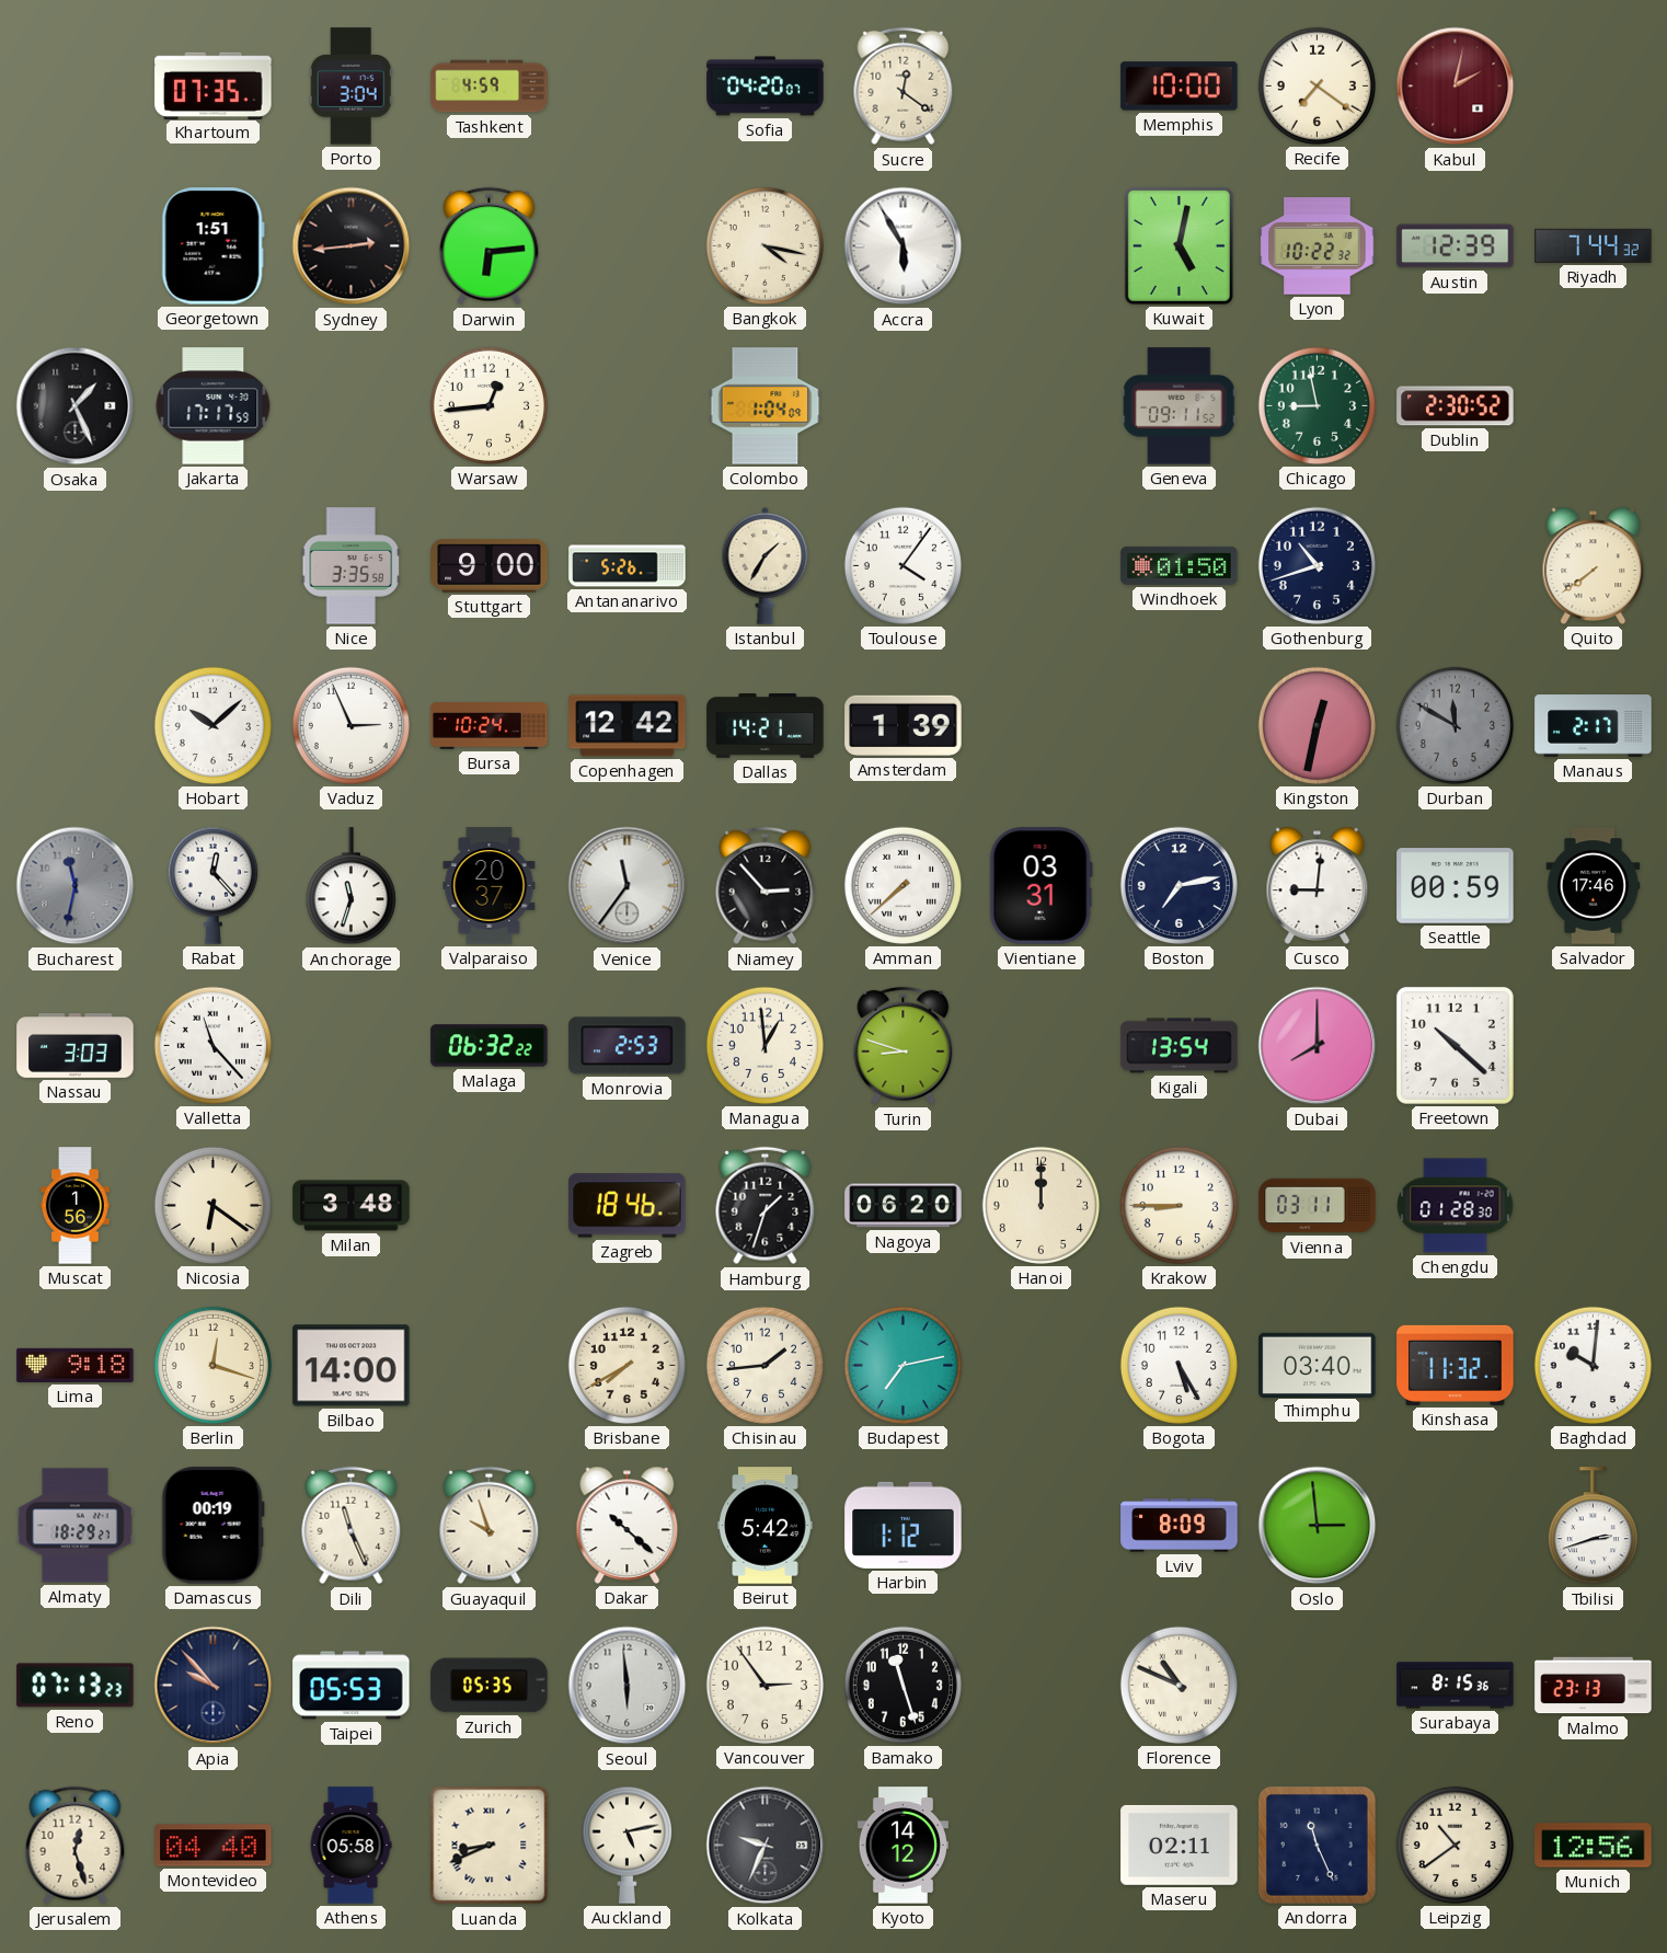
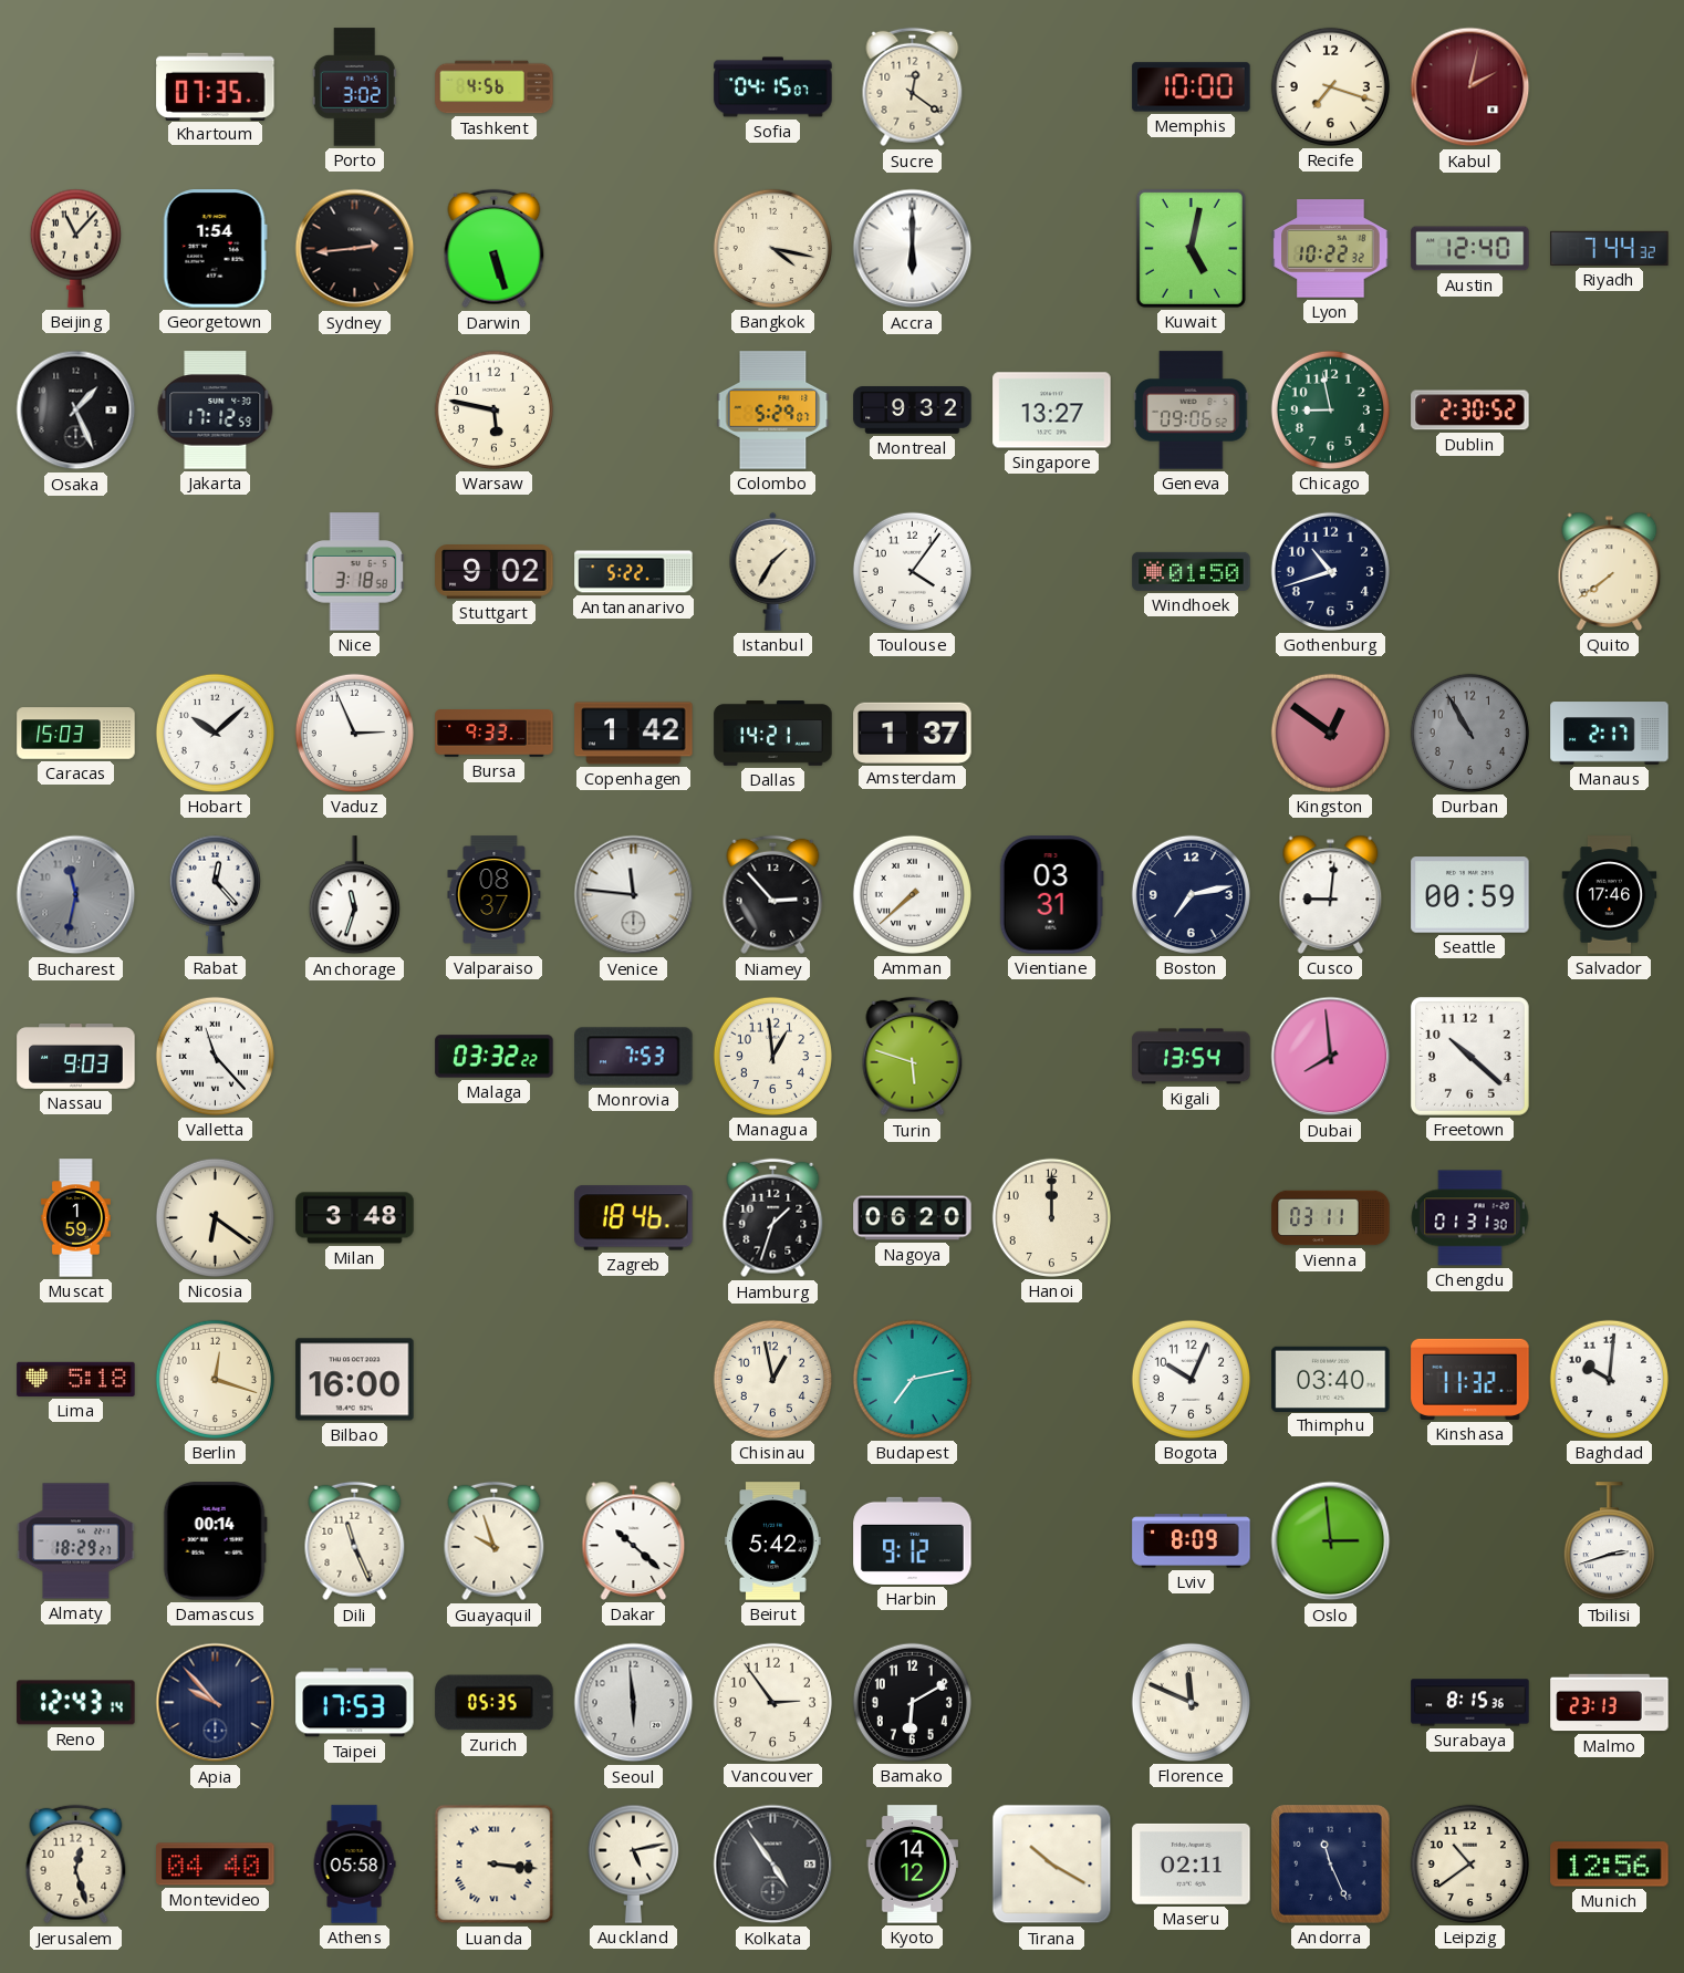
Porto: 3:04 -> 3:02
Tashkent: 4:59 -> 4:56
Sofia: 04:20 -> 04:15
Recife: 7:21 -> 7:18
Beijing: none -> 11:07
Georgetown: 1:51 -> 1:54
Darwin: 6:14 -> 5:27
Accra: 5:55 -> 6:00
Austin: 12:39 -> 12:40
Jakarta: 17:17 -> 17:12
Warsaw: 12:44 -> 5:47
Colombo: 1:04 -> 5:29
Montreal: none -> 9:32
Singapore: none -> 13:27
Geneva: 09:11 -> 09:06
Nice: 3:35 -> 3:18
Stuttgart: 9:00 -> 9:02
Antananarivo: 5:26 -> 5:22
Caracas: none -> 15:03
Bursa: 10:24 -> 9:33
Copenhagen: 12:42 -> 1:42
Amsterdam: 1:39 -> 1:37
Kingston: 12:32 -> 12:51
Durban: 11:50 -> 10:55
Valparaiso: 20:37 -> 08:37
Venice: 11:36 -> 11:46
Nassau: 3:03 -> 9:03
Malaga: 06:32 -> 03:32
Monrovia: 2:53 -> 7:53
Turin: 8:48 -> 5:48
Dubai: 8:00 -> 7:59
Muscat: 1:56 -> 1:59
Krakow: 8:45 -> none
Chengdu: 01:28 -> 01:31
Lima: 9:18 -> 5:18
Bilbao: 14:00 -> 16:00
Brisbane: 7:40 -> none
Chisinau: 1:44 -> 12:58
Bogota: 5:25 -> 10:04
Damascus: 00:19 -> 00:14
Harbin: 1:12 -> 9:12
Reno: 07:13 -> 12:43
Taipei: 05:53 -> 17:53
Bamako: 11:27 -> 6:10
Florence: 10:49 -> 11:49
Luanda: 8:41 -> 3:16
Kolkata: 9:34 -> 4:54
Tirana: none -> 10:20
